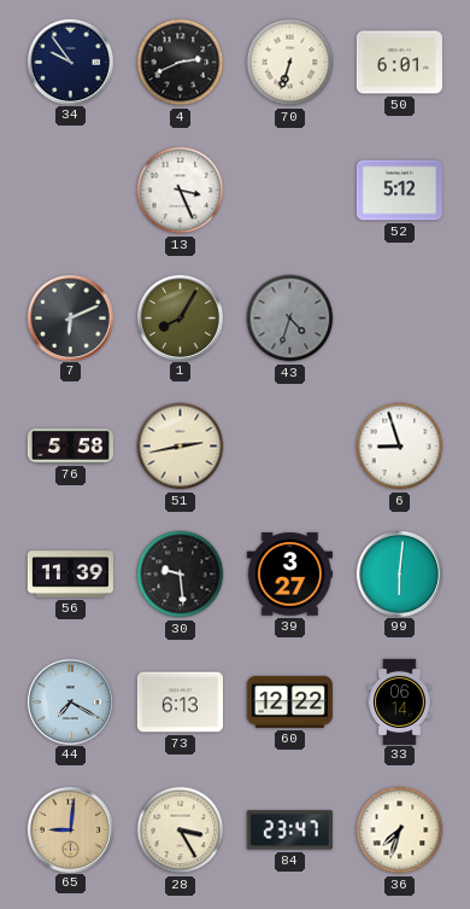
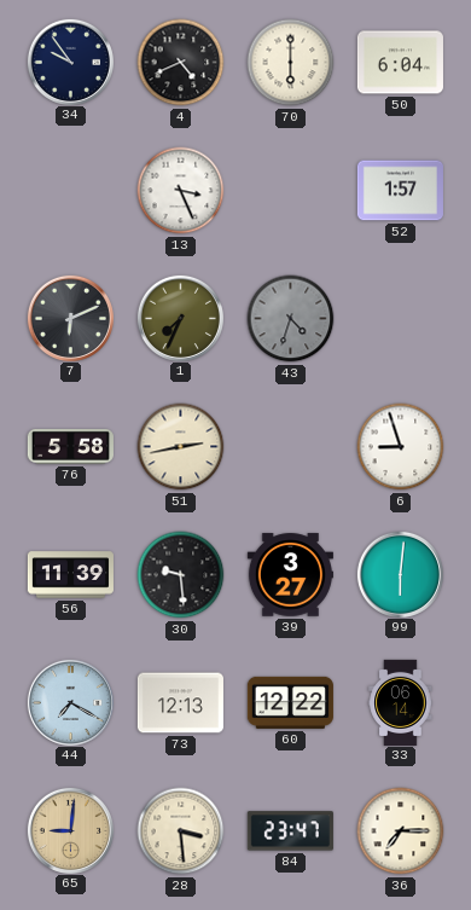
4: 2:41 -> 4:41
70: 6:33 -> 6:00
50: 6:01 -> 6:04
52: 5:12 -> 1:57
1: 8:05 -> 7:34
73: 6:13 -> 12:13
28: 3:25 -> 3:29
36: 7:33 -> 7:15
